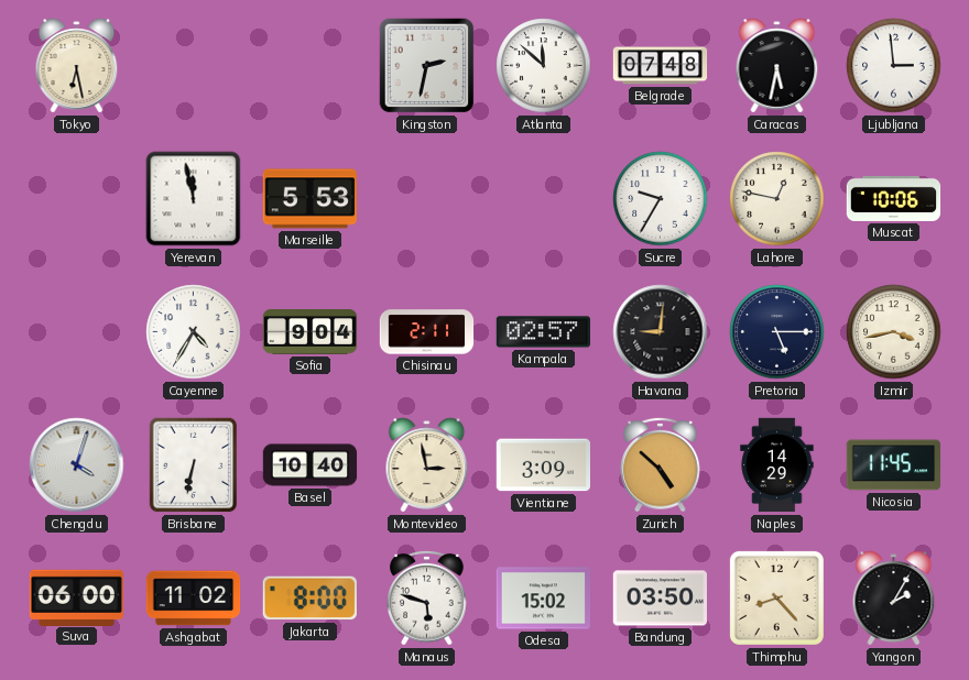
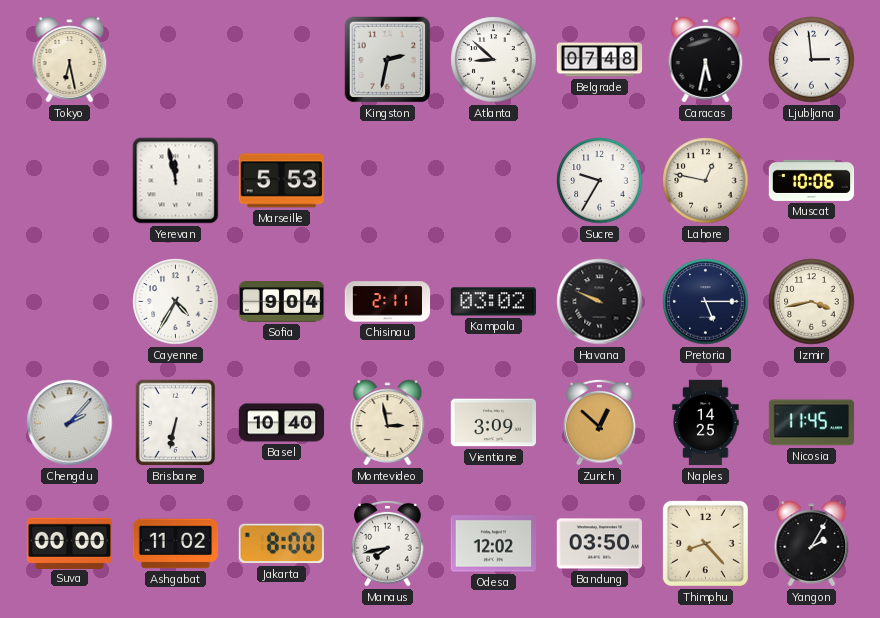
Atlanta: 11:52 -> 8:52
Kampala: 02:57 -> 03:02
Havana: 9:01 -> 9:49
Chengdu: 4:03 -> 2:07
Zurich: 4:52 -> 12:52
Naples: 14:29 -> 14:25
Suva: 06:00 -> 00:00
Manaus: 5:48 -> 7:43
Odesa: 15:02 -> 12:02
